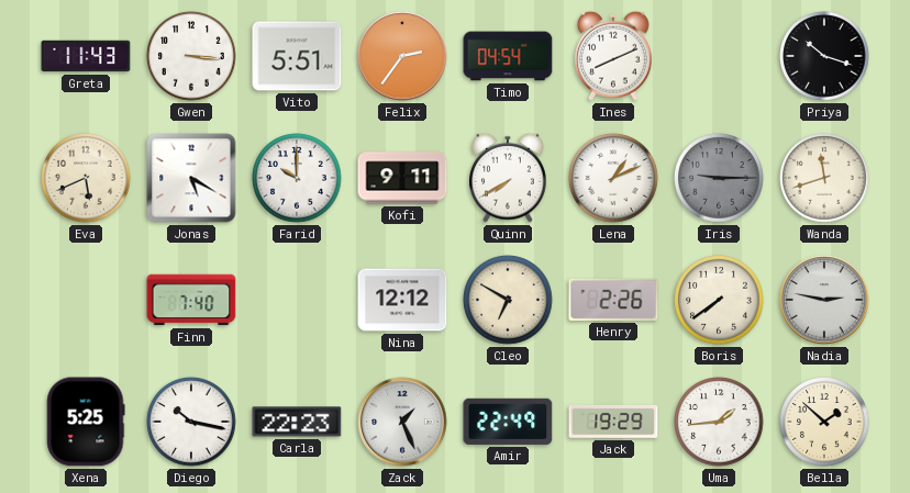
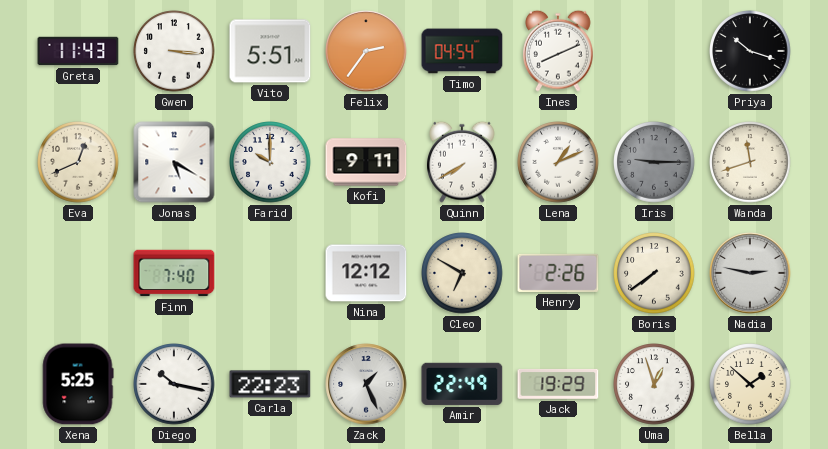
Eva: 5:41 -> 12:41
Uma: 1:44 -> 12:57
